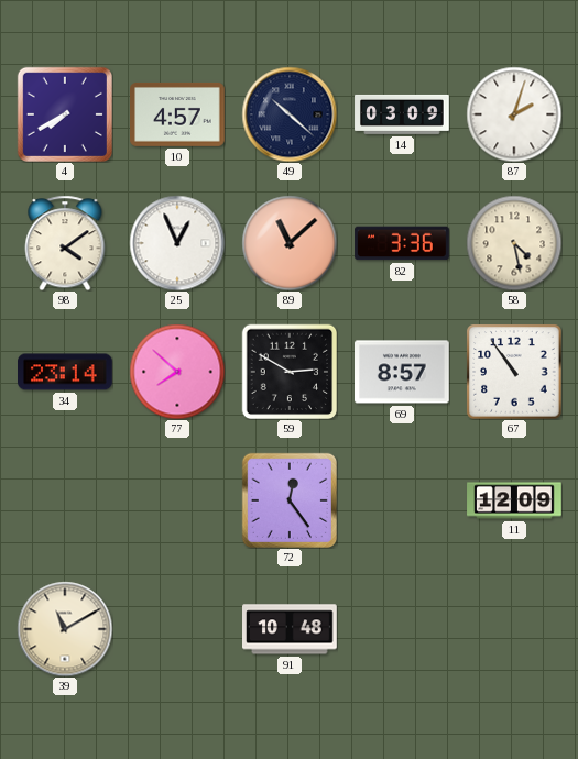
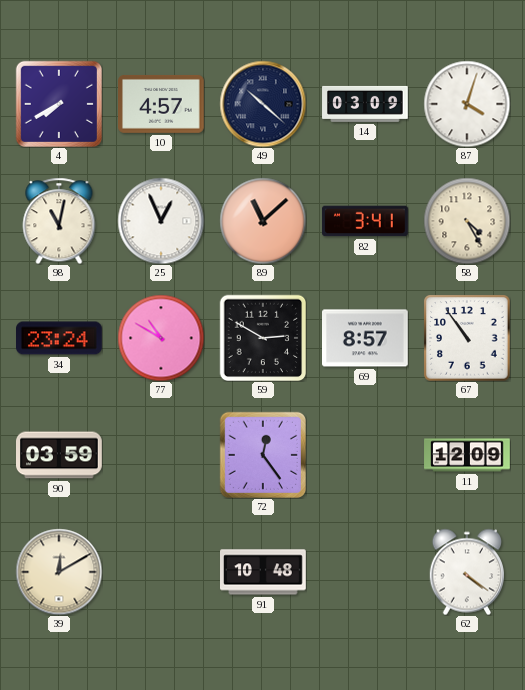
87: 2:03 -> 4:03
98: 4:09 -> 11:02
82: 3:36 -> 3:41
58: 4:28 -> 4:25
34: 23:14 -> 23:24
77: 7:52 -> 10:50
90: none -> 03:59
39: 11:10 -> 12:10
62: none -> 4:21
